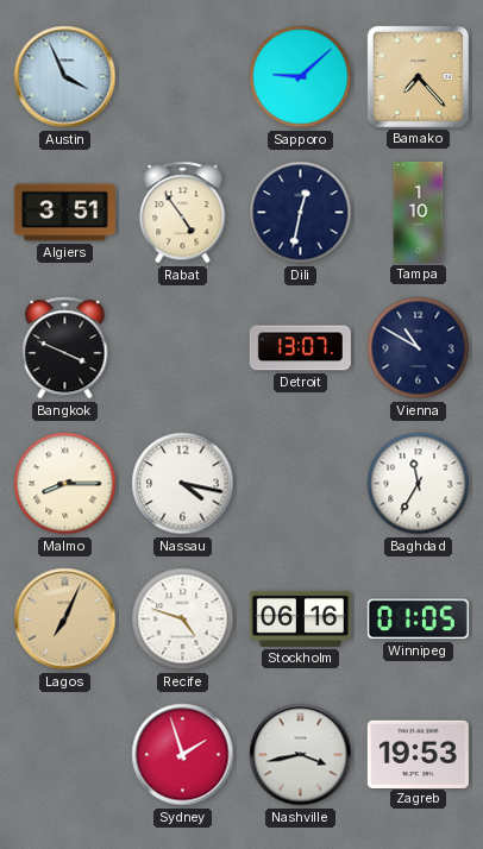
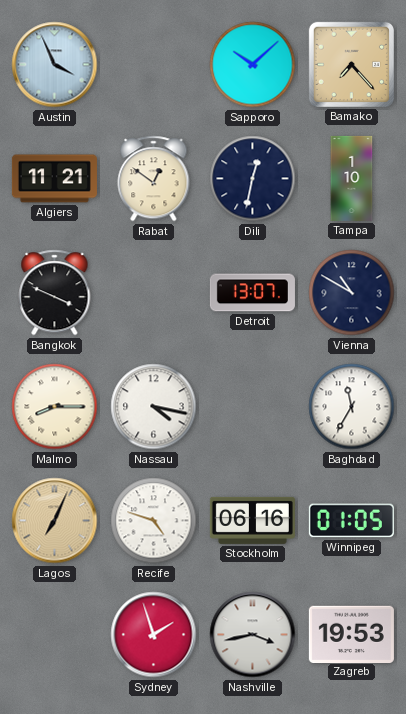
Sapporo: 9:08 -> 10:08
Algiers: 3:51 -> 11:21
Rabat: 4:54 -> 12:51
